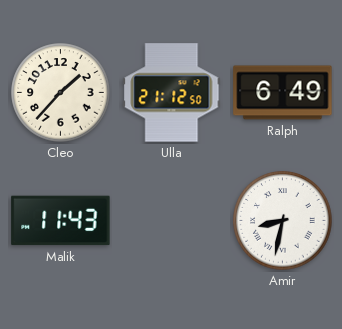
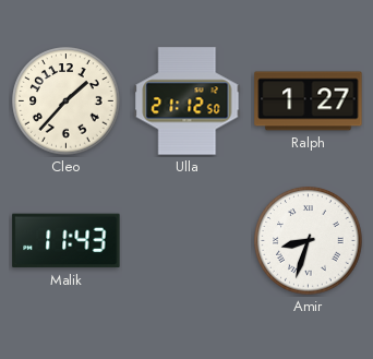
Ralph: 6:49 -> 1:27
Amir: 8:32 -> 8:33
